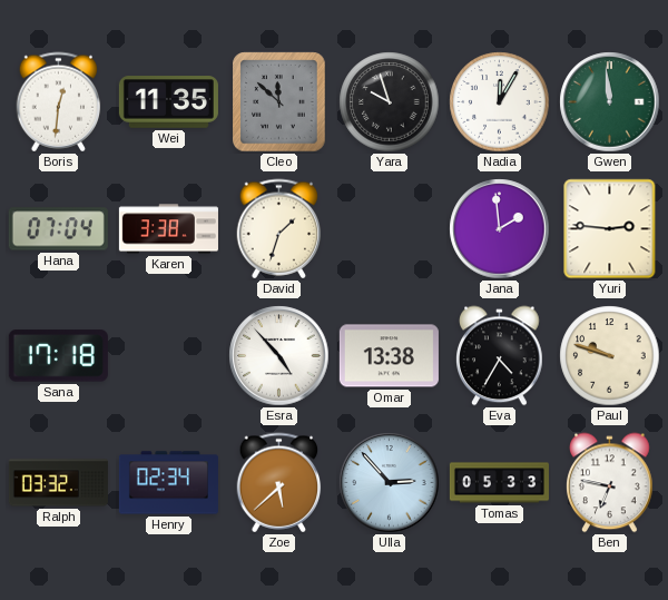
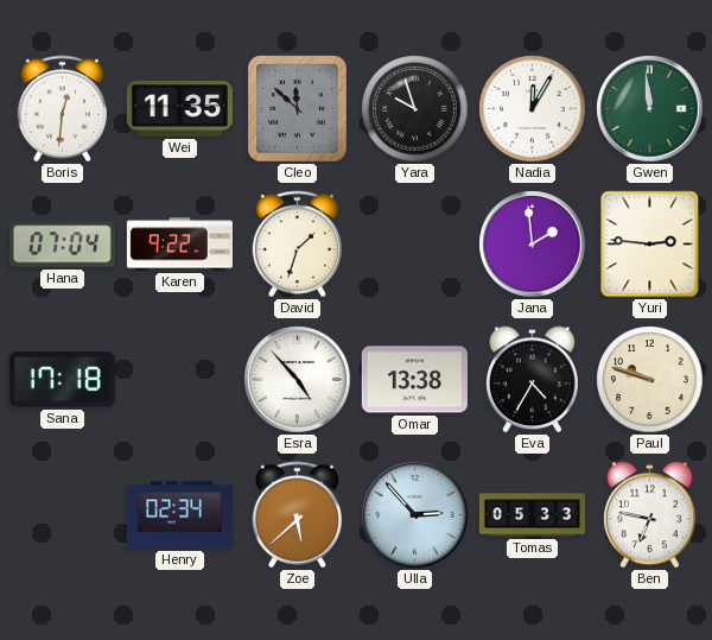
Karen: 3:38 -> 9:22
Ralph: 03:32 -> none
